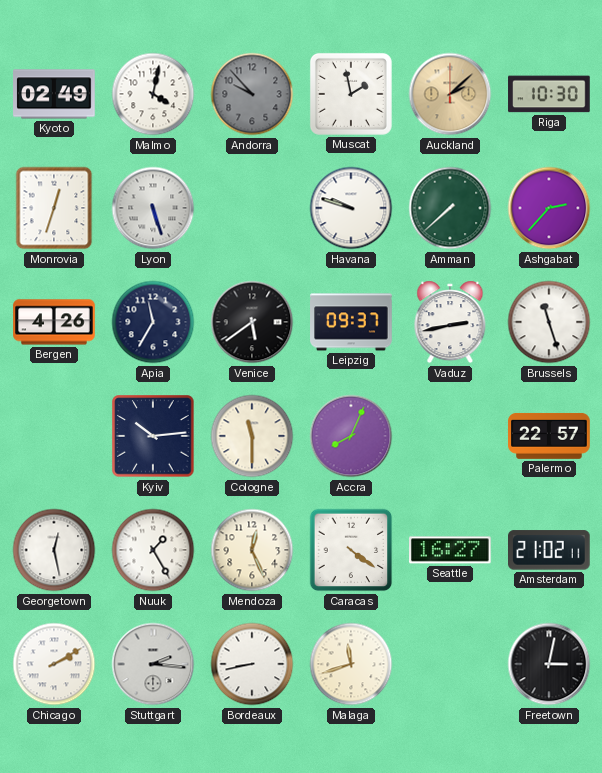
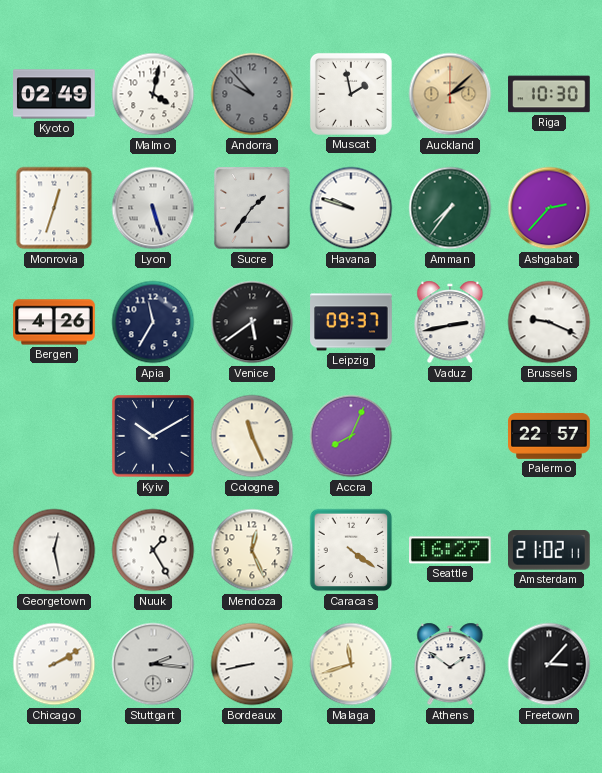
Sucre: none -> 1:36
Amman: 7:38 -> 7:36
Brussels: 11:27 -> 9:19
Kyiv: 10:14 -> 10:10
Cologne: 11:30 -> 11:26
Athens: none -> 1:51
Freetown: 3:02 -> 3:07
